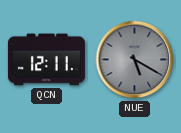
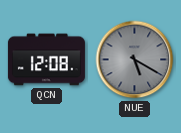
QCN: 12:11 -> 12:08
